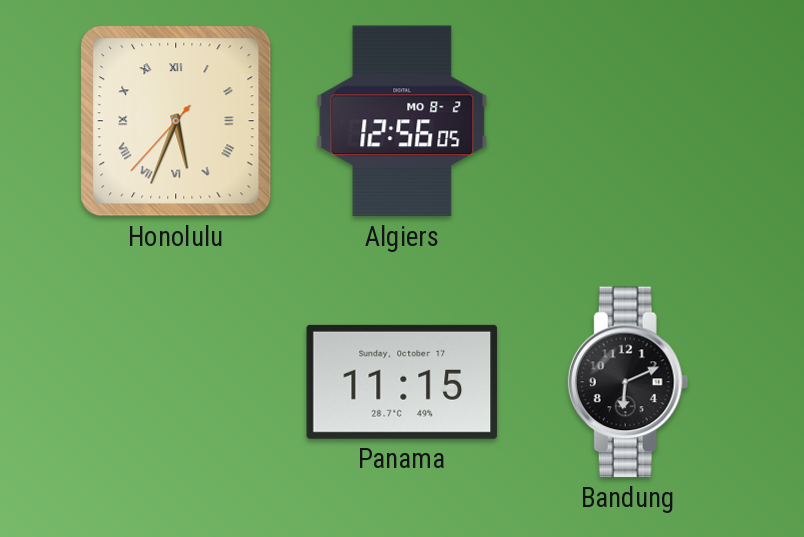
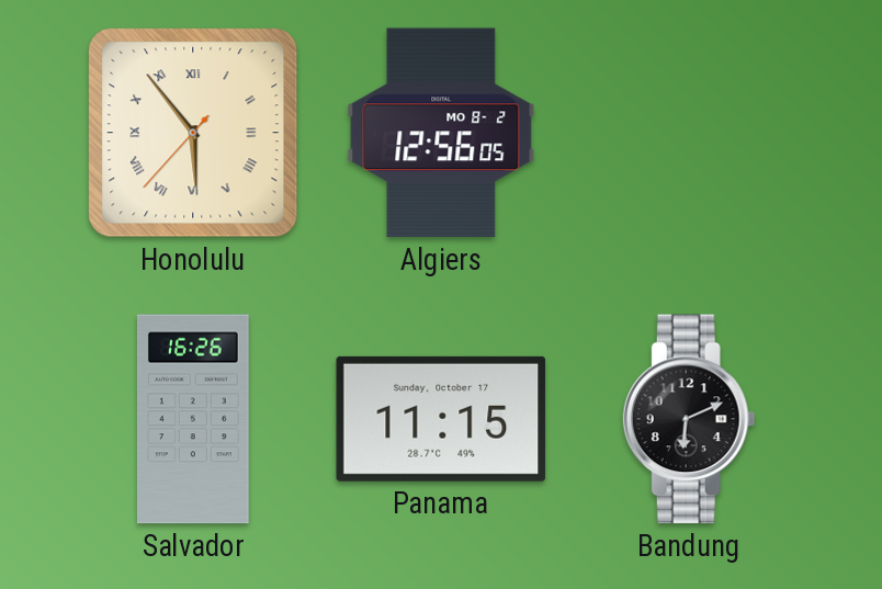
Honolulu: 5:33 -> 5:53
Salvador: none -> 16:26
